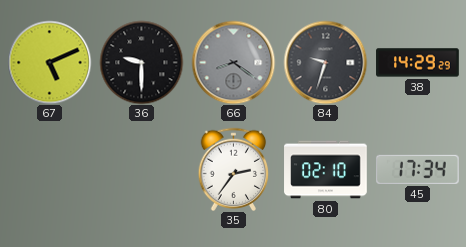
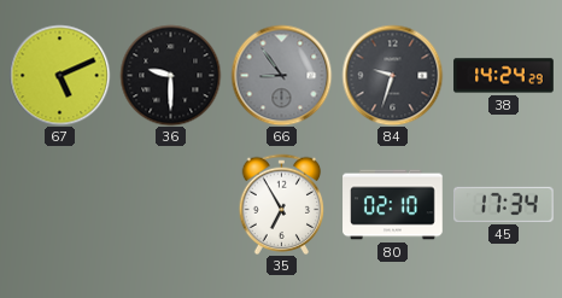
66: 8:21 -> 8:54
38: 14:29 -> 14:24
35: 2:36 -> 6:55
